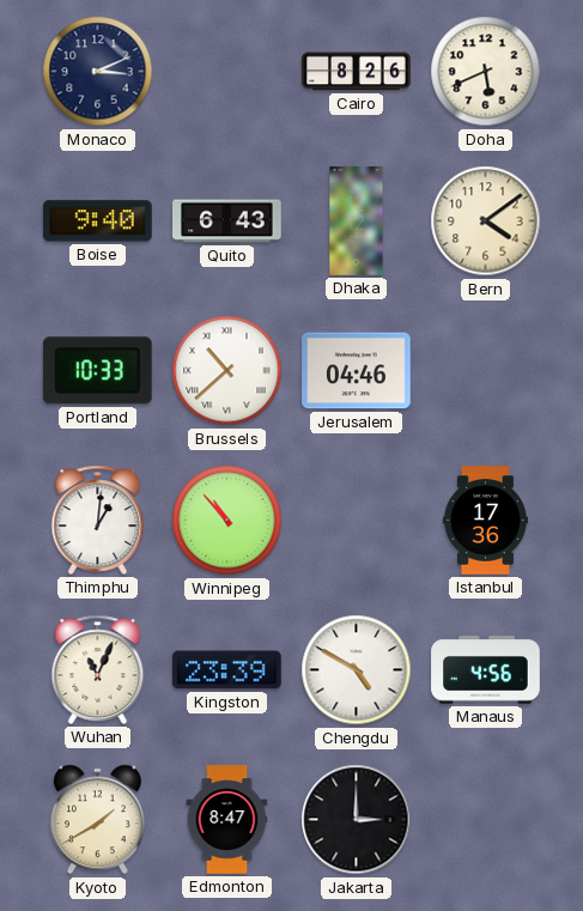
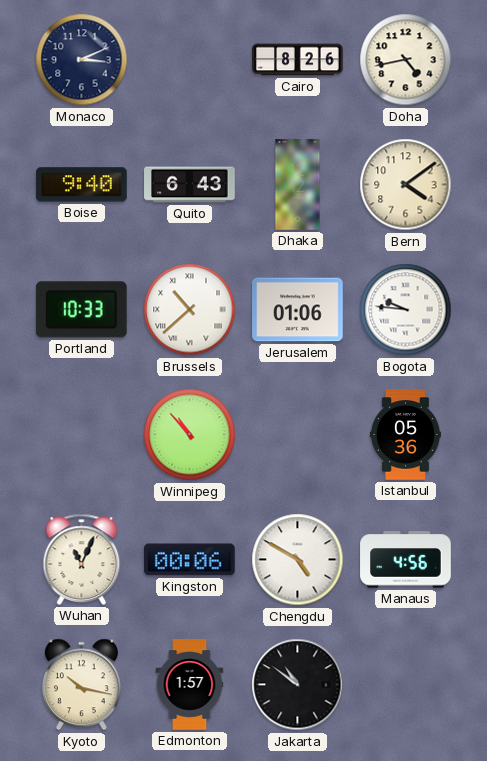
Doha: 5:41 -> 4:43
Jerusalem: 04:46 -> 01:06
Bogota: none -> 9:46
Thimphu: 1:01 -> none
Istanbul: 17:36 -> 05:36
Kingston: 23:39 -> 00:06
Kyoto: 1:40 -> 10:17
Edmonton: 8:47 -> 1:57
Jakarta: 3:00 -> 10:51
